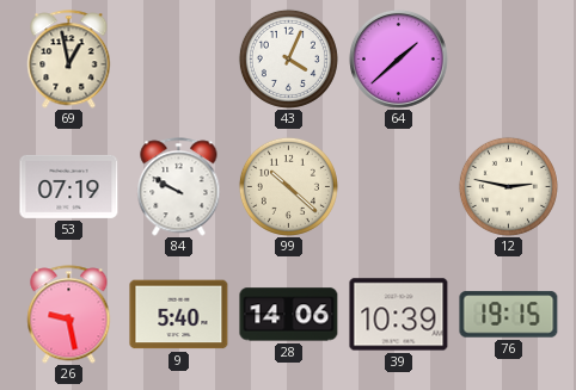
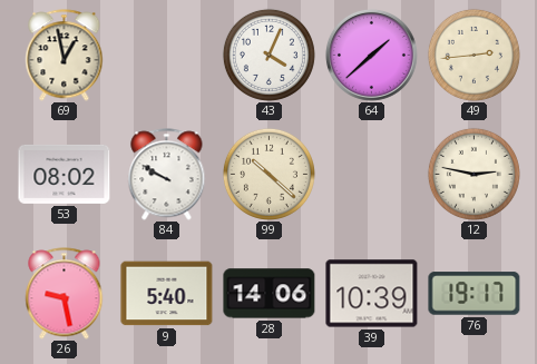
49: none -> 2:44
53: 07:19 -> 08:02
76: 19:15 -> 19:17
